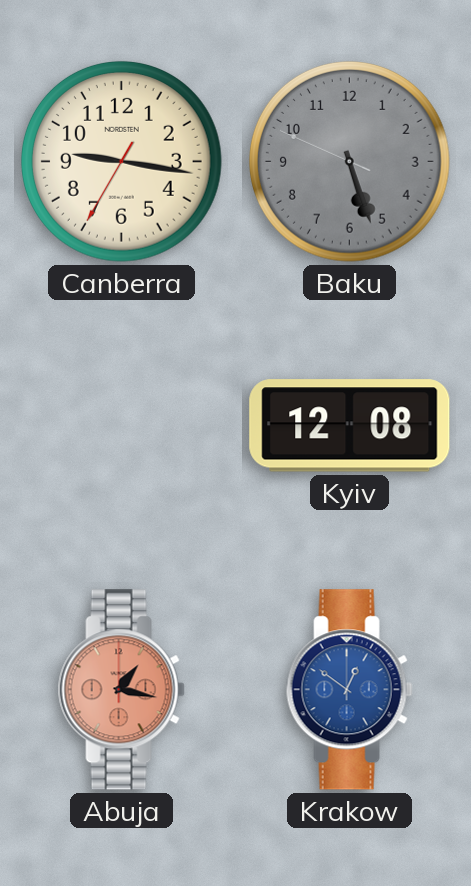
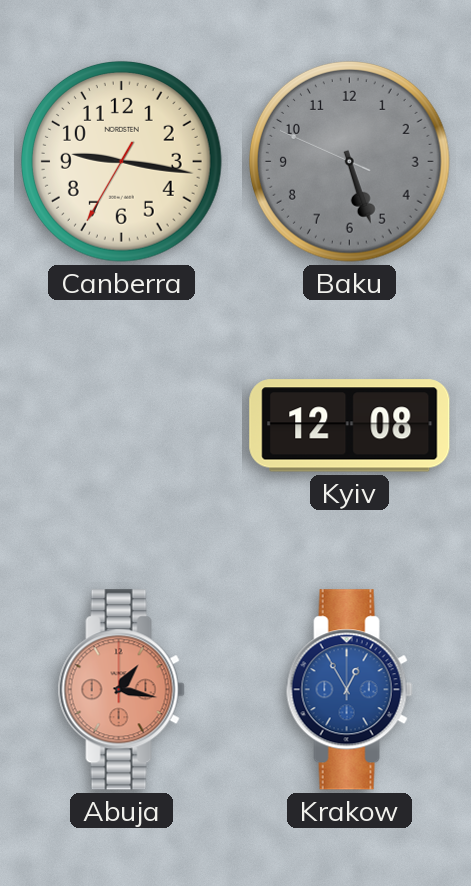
Krakow: 12:51 -> 12:55
